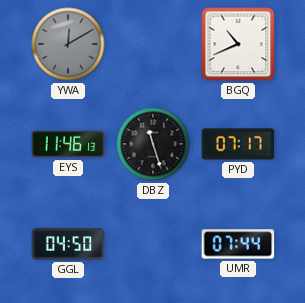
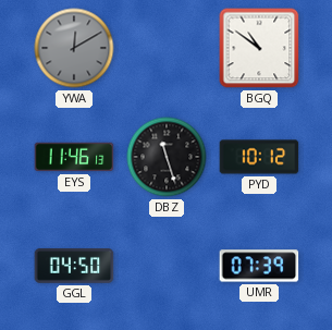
BGQ: 10:41 -> 10:51
PYD: 07:17 -> 10:12
UMR: 07:44 -> 07:39
